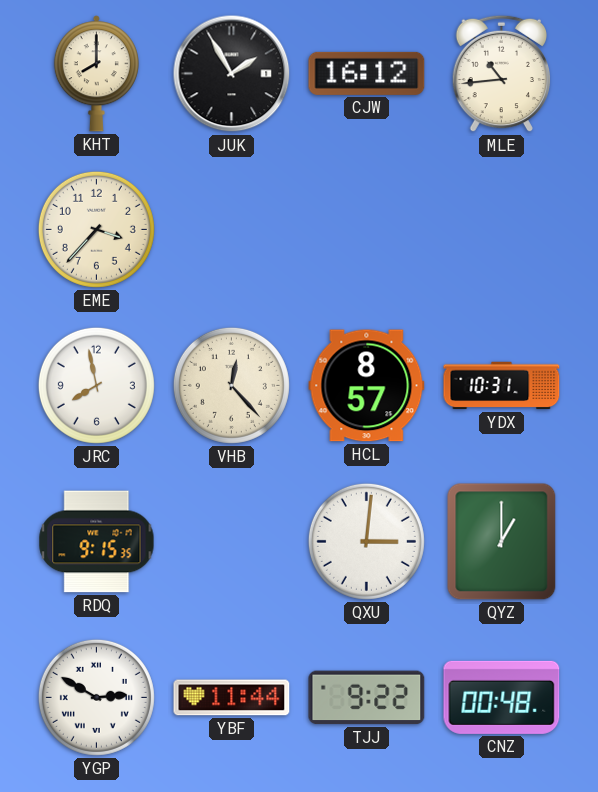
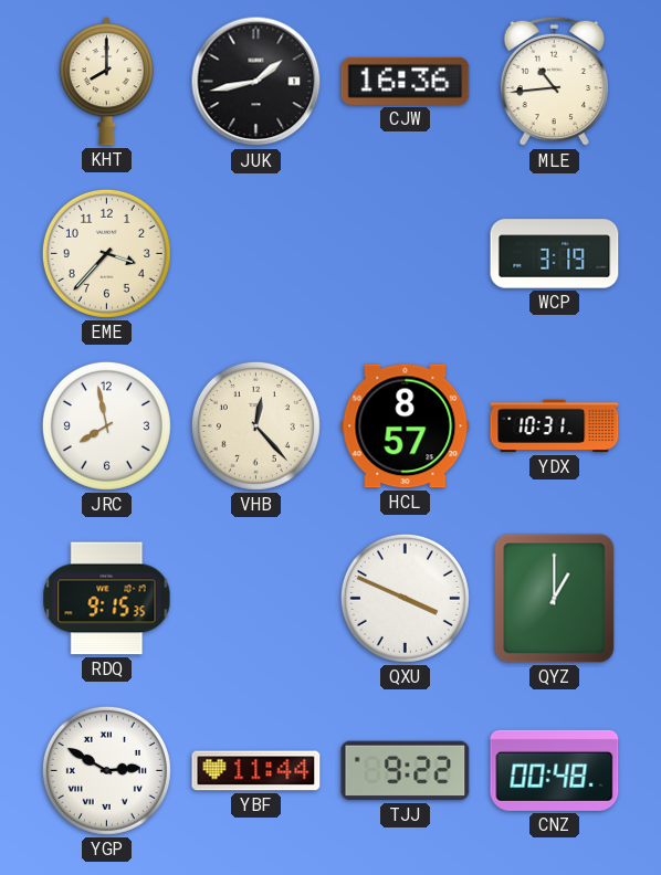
JUK: 1:55 -> 1:43
CJW: 16:12 -> 16:36
WCP: none -> 3:19
QXU: 3:01 -> 3:49
